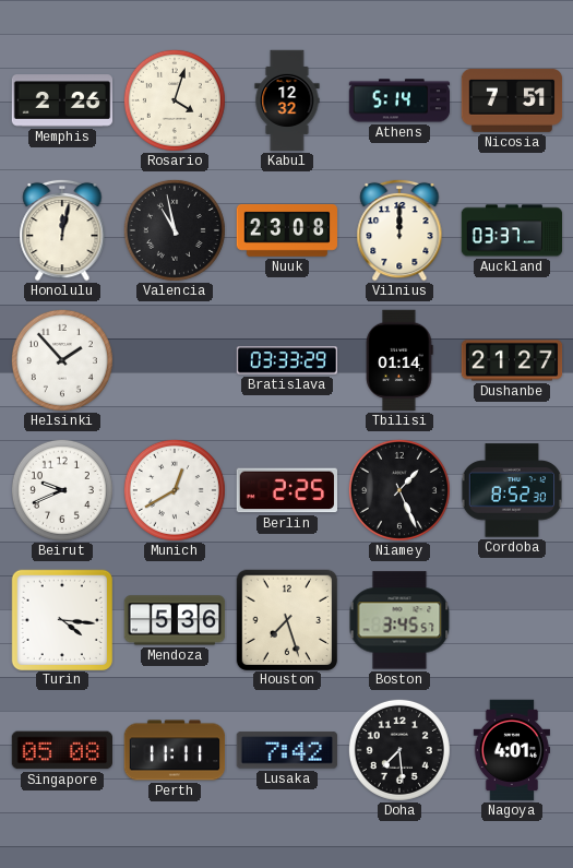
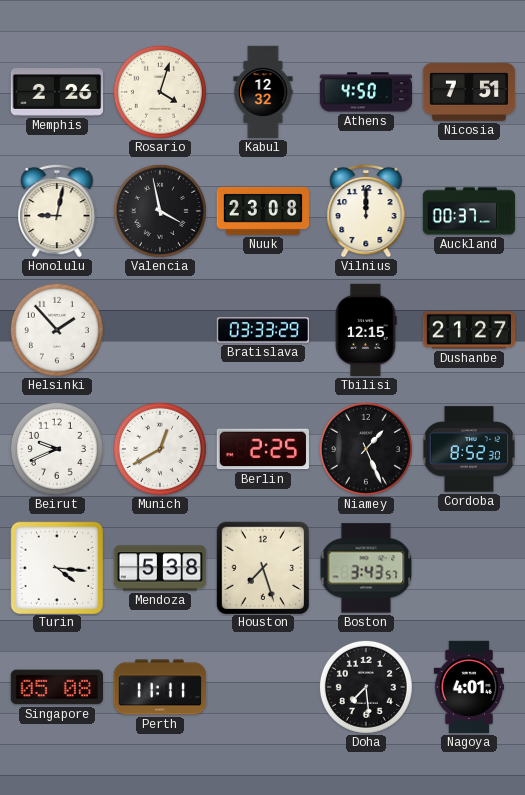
Athens: 5:14 -> 4:50
Honolulu: 12:02 -> 9:02
Valencia: 10:58 -> 3:58
Auckland: 03:37 -> 00:37
Tbilisi: 01:14 -> 12:15
Mendoza: 5:36 -> 5:38
Boston: 3:45 -> 3:43
Lusaka: 7:42 -> none
